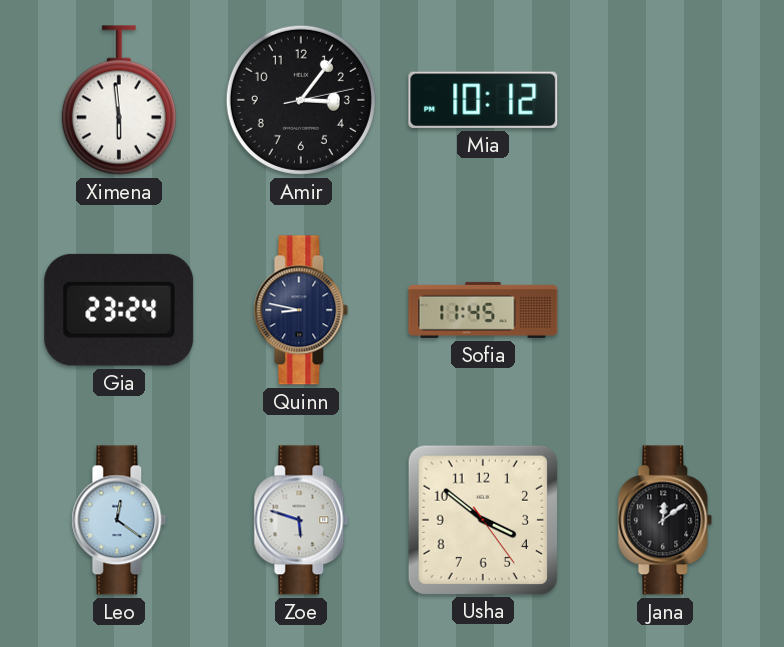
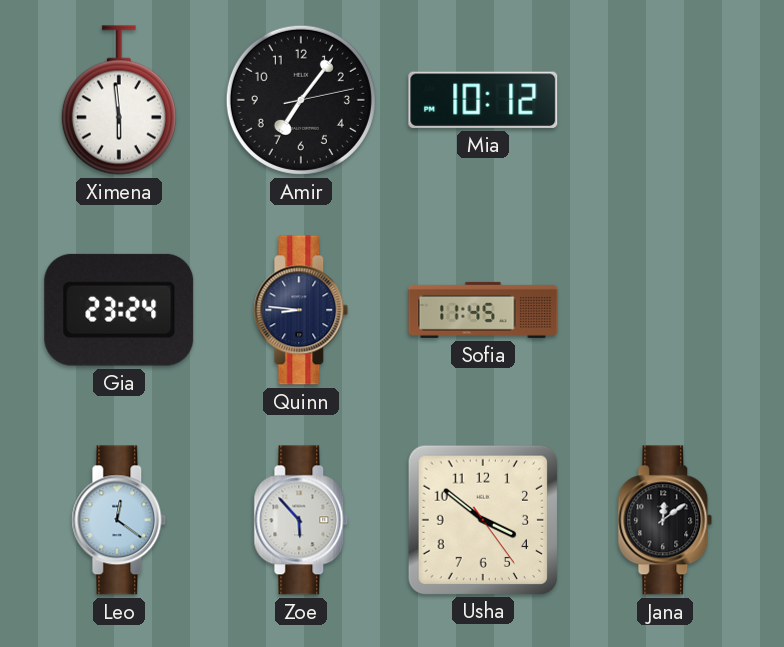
Amir: 3:06 -> 7:06
Quinn: 8:47 -> 8:46
Zoe: 5:48 -> 5:53
